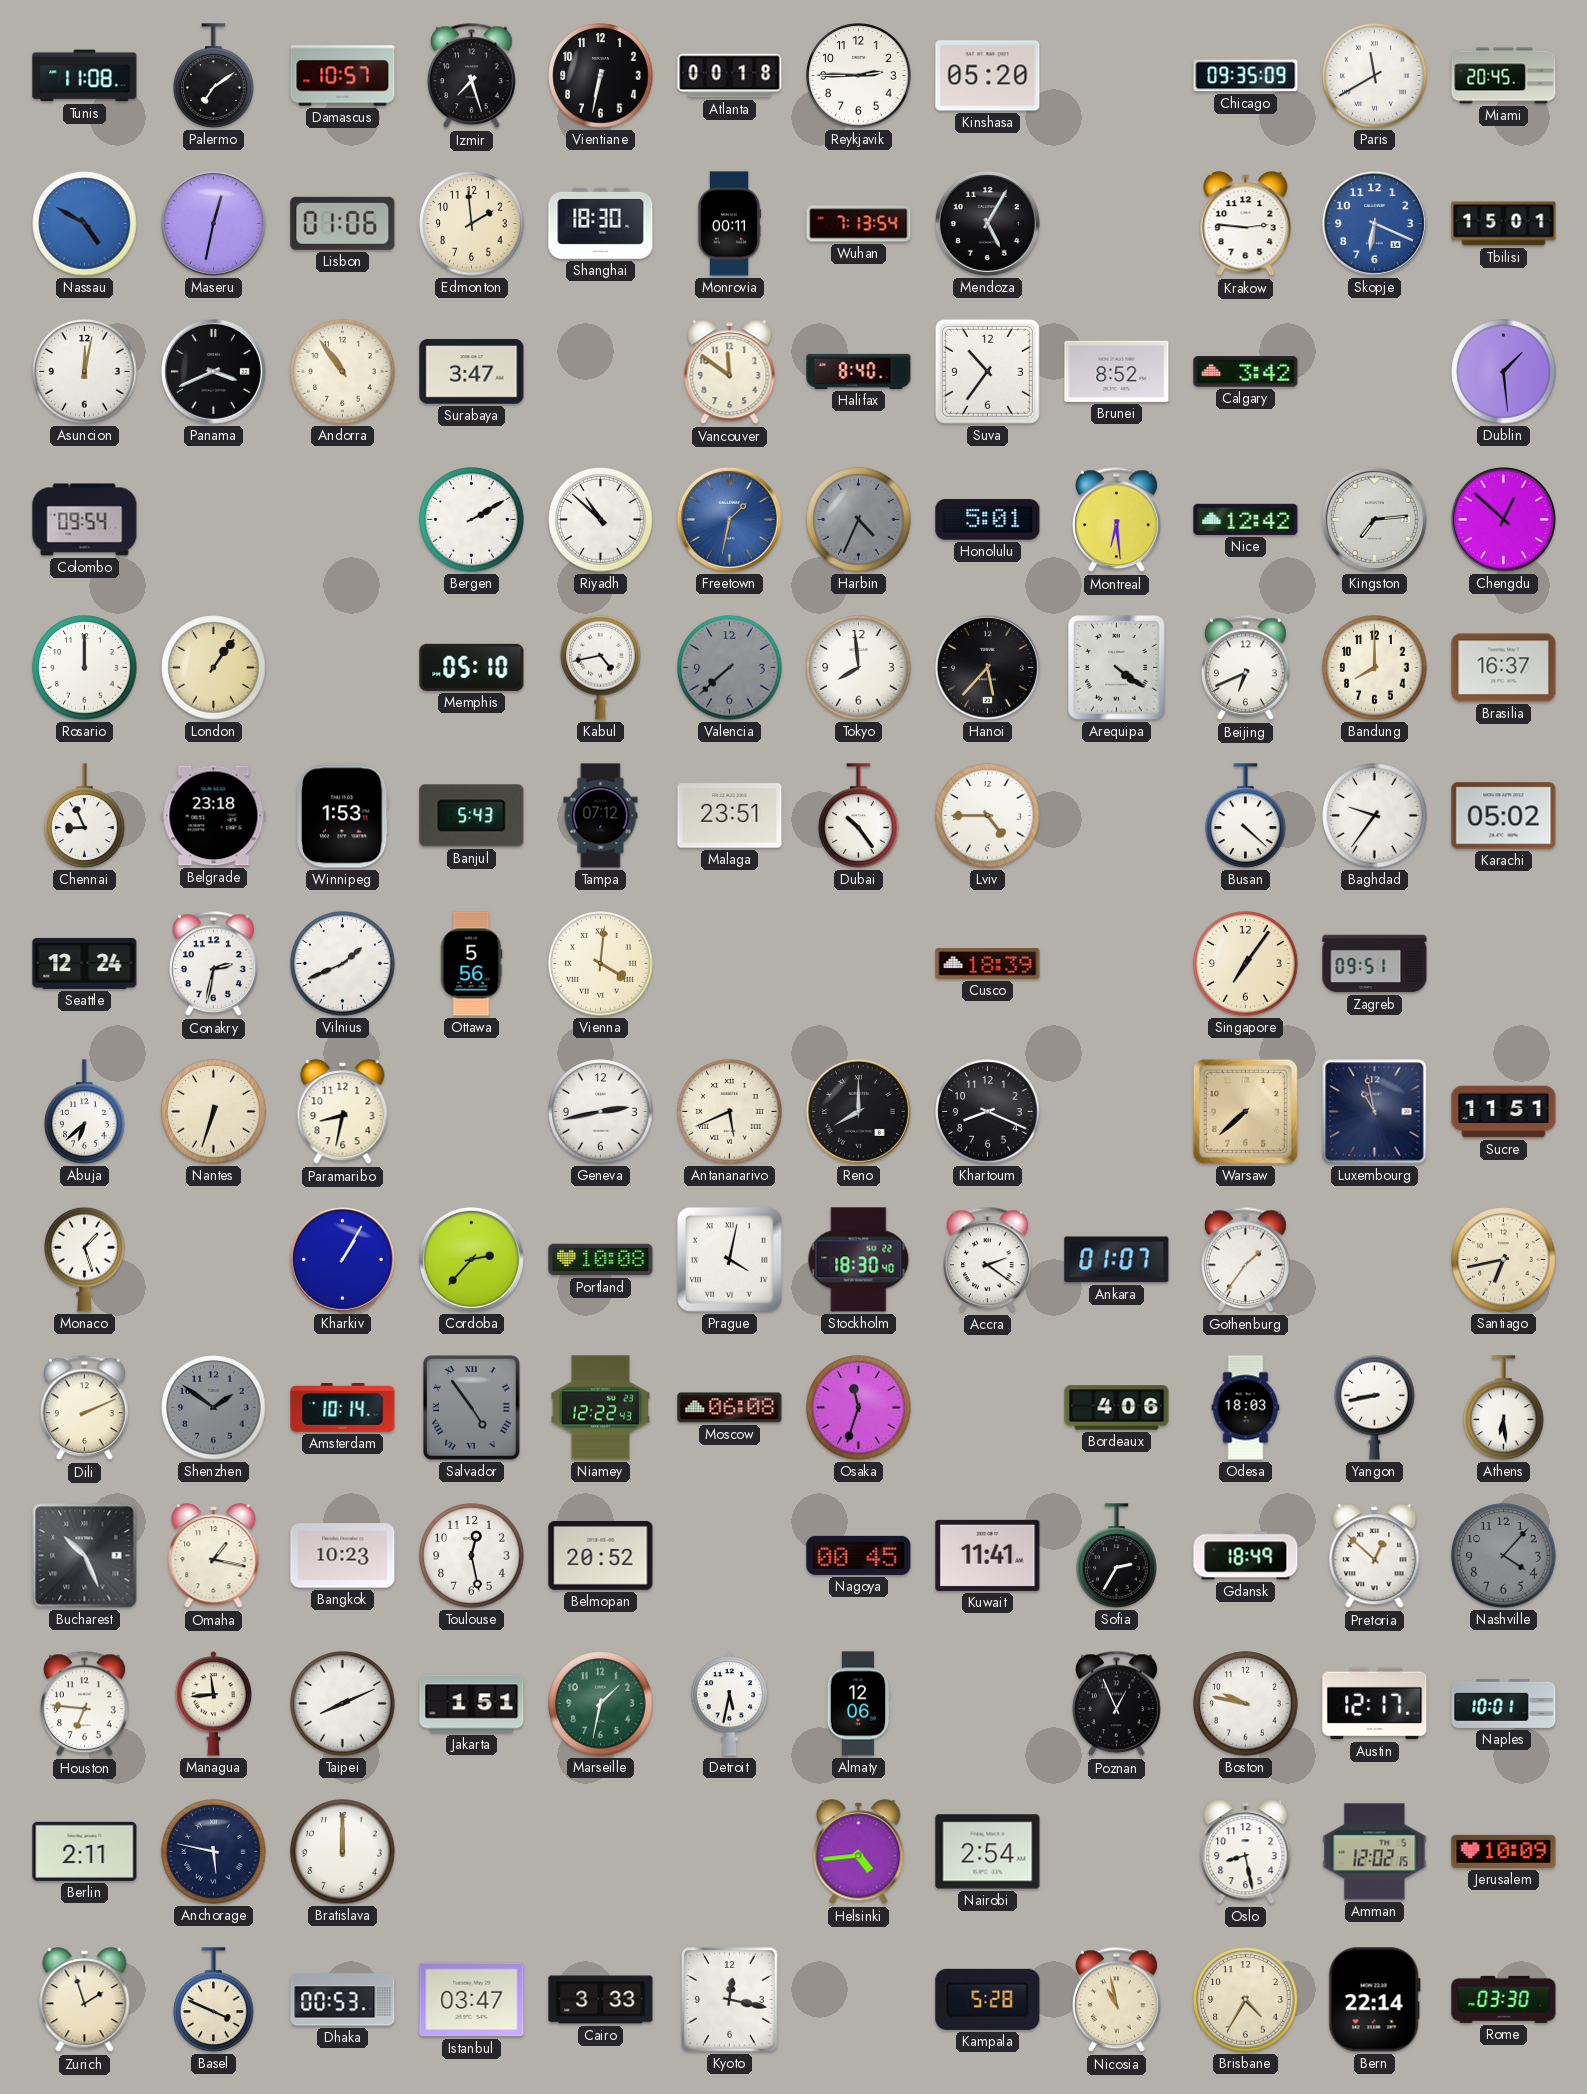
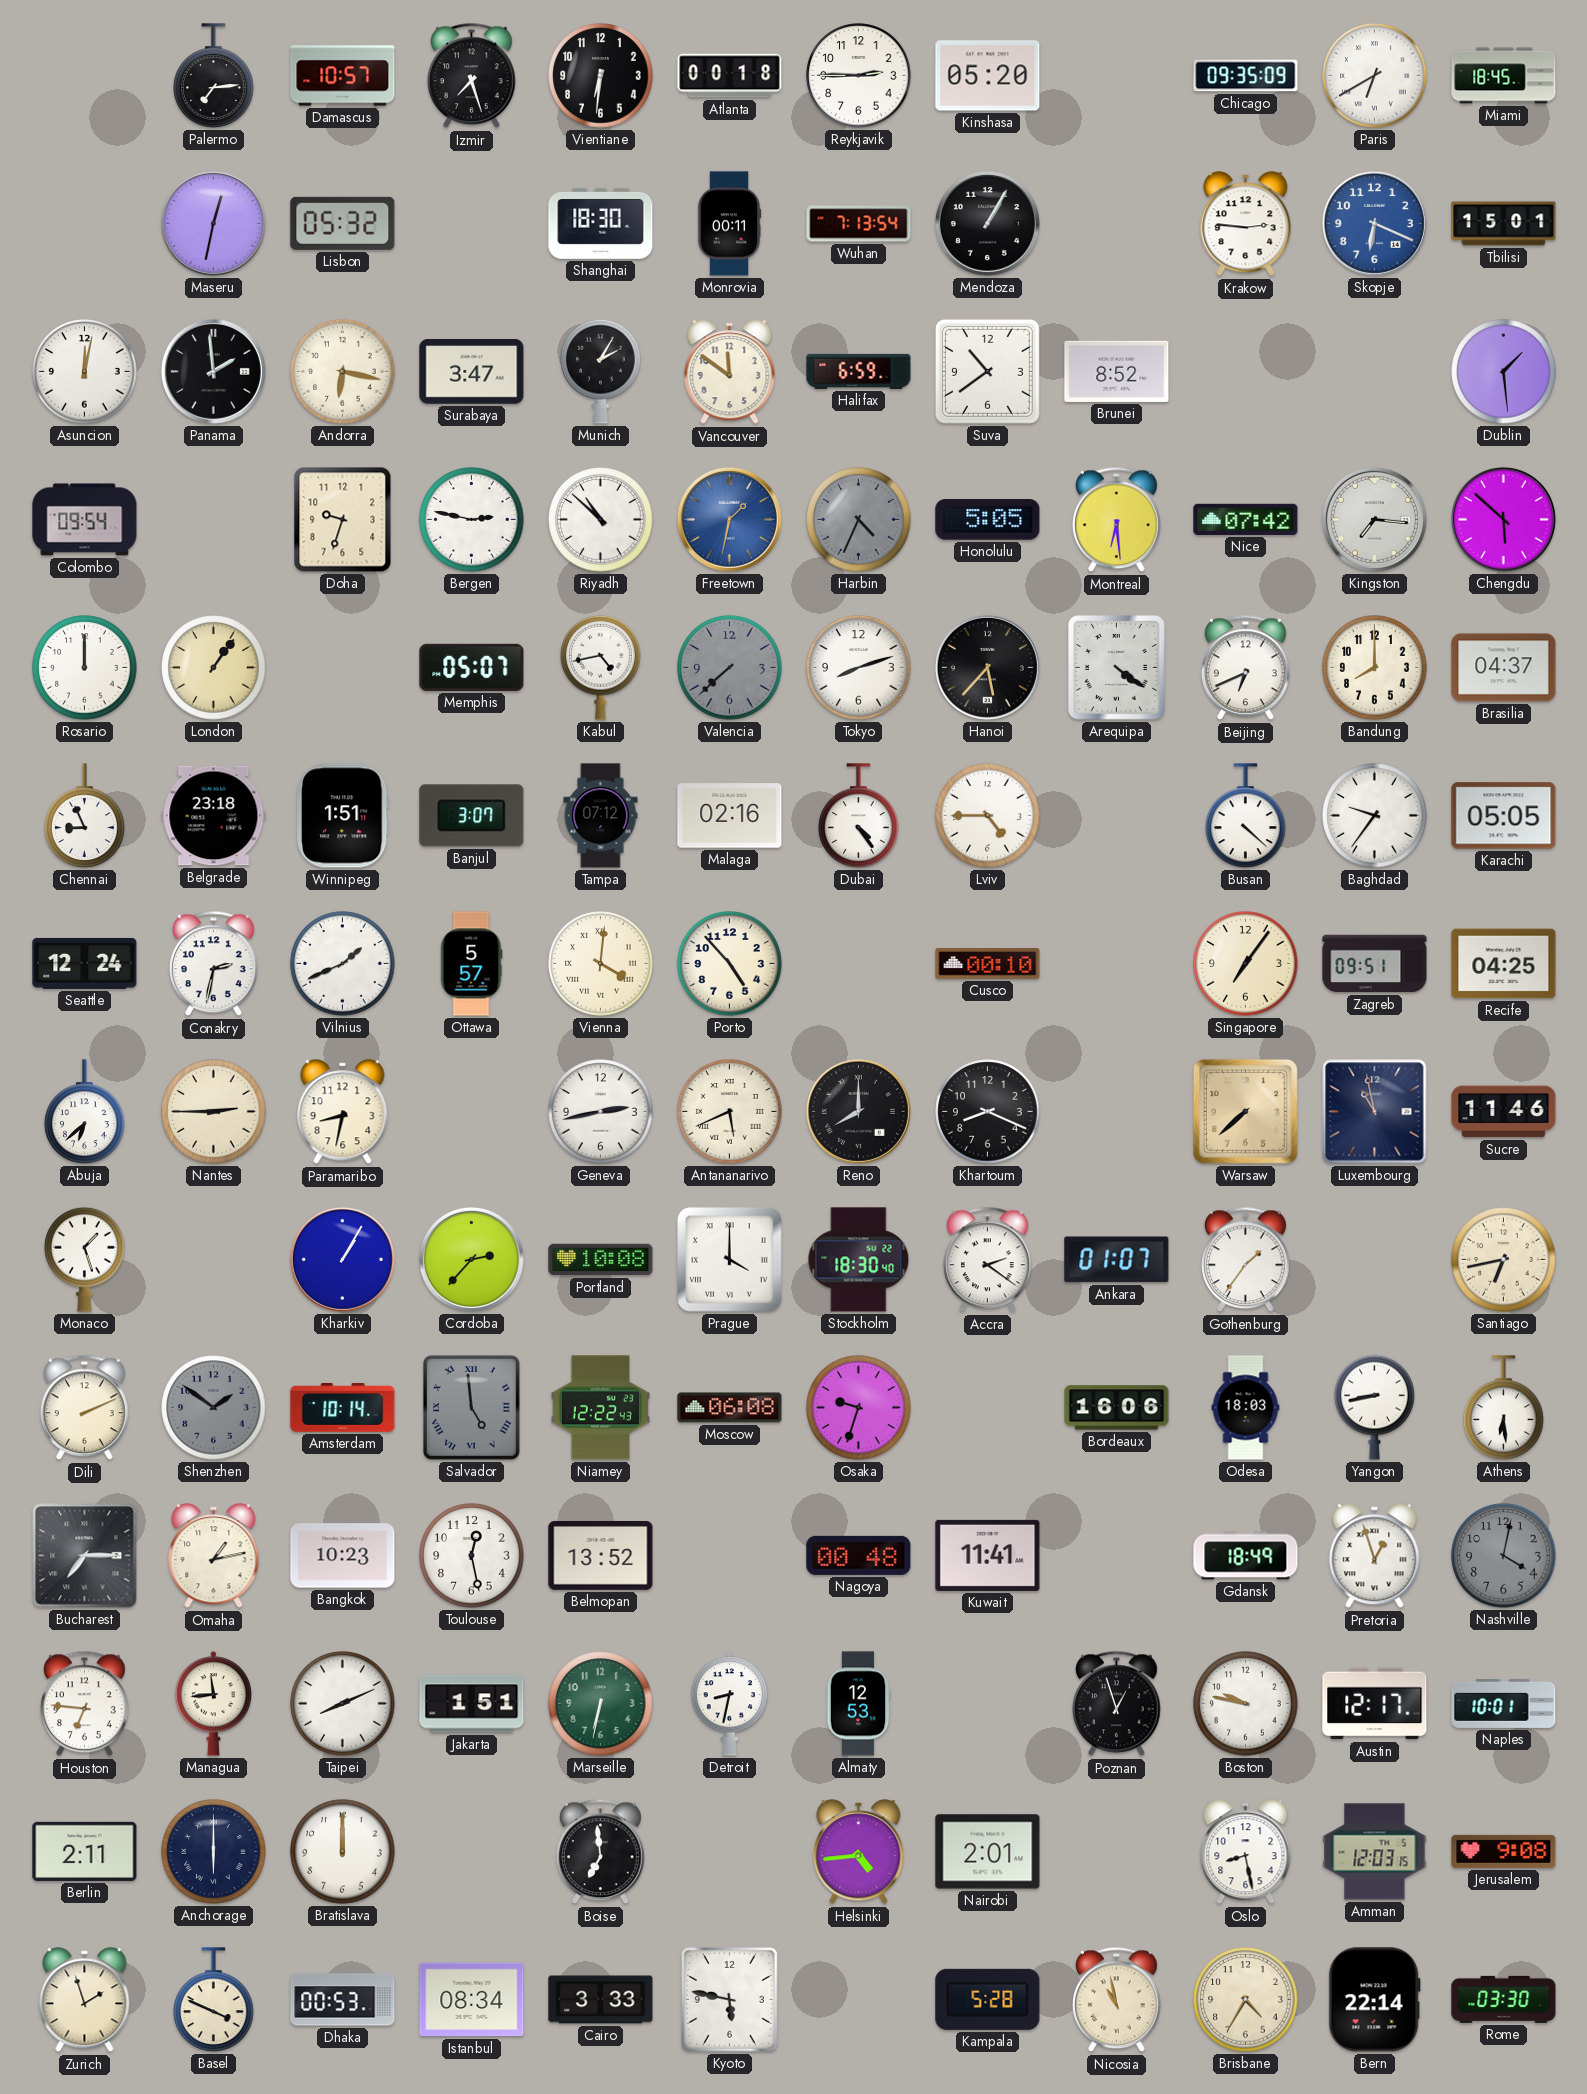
Tunis: 11:08 -> none
Palermo: 7:09 -> 7:14
Vientiane: 6:32 -> 6:31
Paris: 11:40 -> 6:40
Miami: 20:45 -> 18:45
Nassau: 4:50 -> none
Lisbon: 01:06 -> 05:32
Edmonton: 1:59 -> none
Mendoza: 5:05 -> 1:05
Panama: 3:41 -> 1:59
Andorra: 10:54 -> 6:17
Munich: none -> 2:05
Halifax: 8:40 -> 6:59
Suva: 10:36 -> 10:39
Calgary: 3:42 -> none
Doha: none -> 9:33
Bergen: 2:10 -> 2:47
Honolulu: 5:01 -> 5:05
Nice: 12:42 -> 07:42
Kingston: 7:14 -> 7:16
Chengdu: 12:52 -> 5:52
Memphis: 05:10 -> 05:07
Tokyo: 7:59 -> 8:12
Brasilia: 16:37 -> 04:37
Winnipeg: 1:53 -> 1:51
Banjul: 5:43 -> 3:07
Malaga: 23:51 -> 02:16
Dubai: 10:24 -> 4:24
Karachi: 05:02 -> 05:05
Ottawa: 5:56 -> 5:57
Porto: none -> 4:53
Cusco: 18:39 -> 00:10
Recife: none -> 04:25
Nantes: 6:33 -> 2:45
Sucre: 11:51 -> 11:46
Prague: 4:02 -> 4:00
Salvador: 4:54 -> 4:59
Osaka: 11:33 -> 9:33
Bordeaux: 4:06 -> 16:06
Bucharest: 10:26 -> 7:15
Omaha: 1:17 -> 1:13
Belmopan: 20:52 -> 13:52
Nagoya: 00:45 -> 00:48
Sofia: 2:35 -> none
Pretoria: 12:52 -> 12:57
Nashville: 4:07 -> 4:02
Marseille: 1:32 -> 6:32
Detroit: 5:32 -> 8:32
Almaty: 12:06 -> 12:53
Poznan: 12:56 -> 12:57
Anchorage: 5:47 -> 6:00
Boise: none -> 6:59
Nairobi: 2:54 -> 2:01
Amman: 12:02 -> 12:03
Jerusalem: 10:09 -> 9:08
Istanbul: 03:47 -> 08:34
Kyoto: 12:17 -> 5:47
